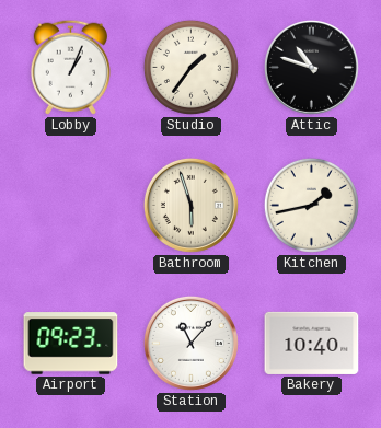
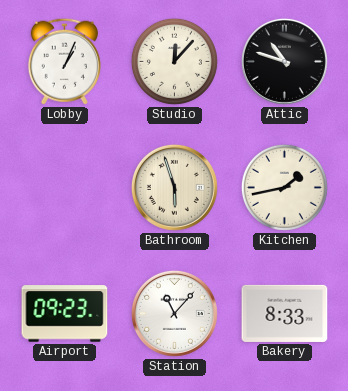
Studio: 1:36 -> 12:07
Bakery: 10:40 -> 8:33
